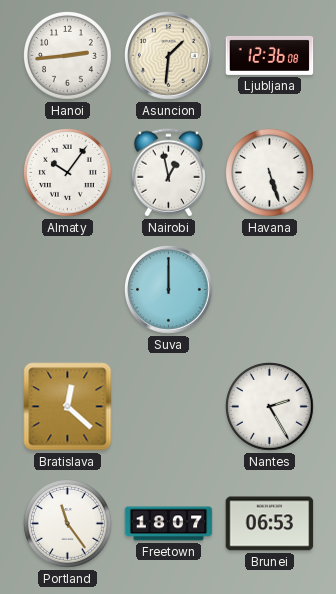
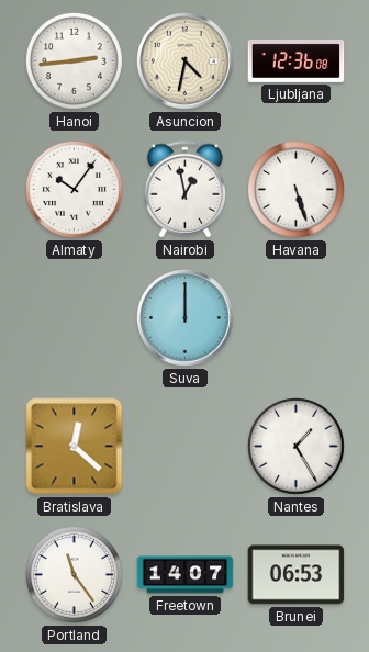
Asuncion: 1:31 -> 4:32
Nantes: 2:25 -> 1:25
Freetown: 18:07 -> 14:07
